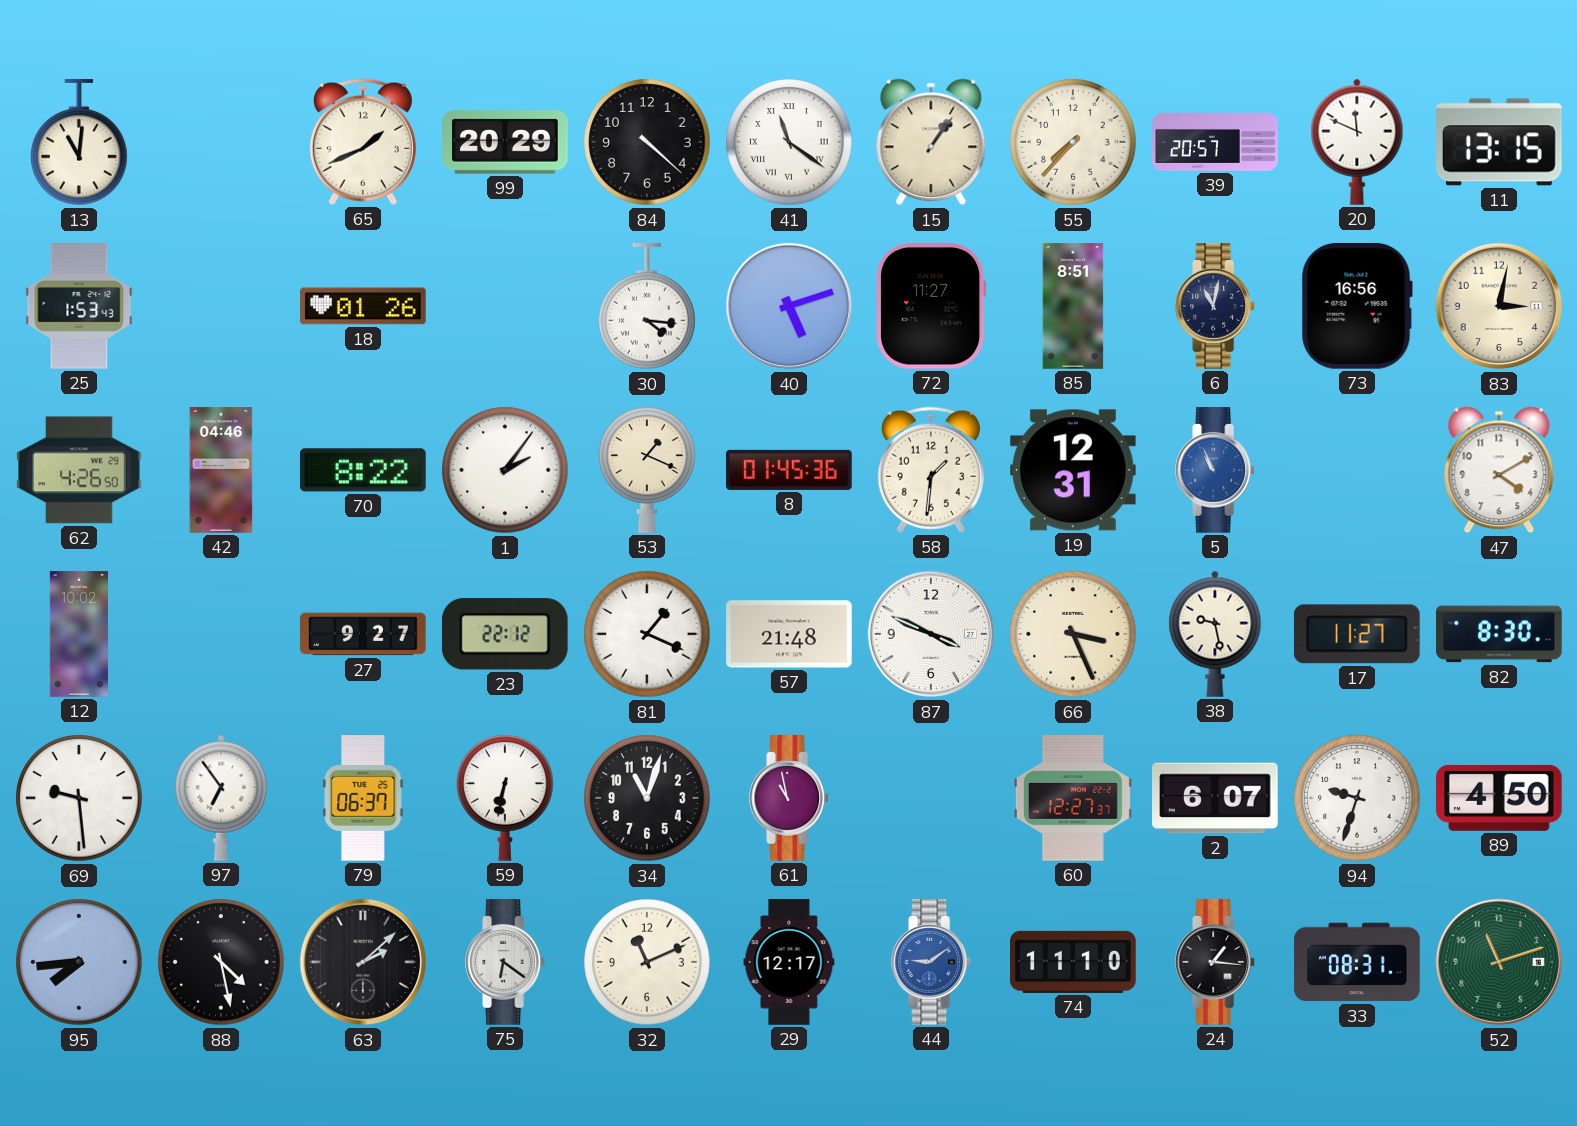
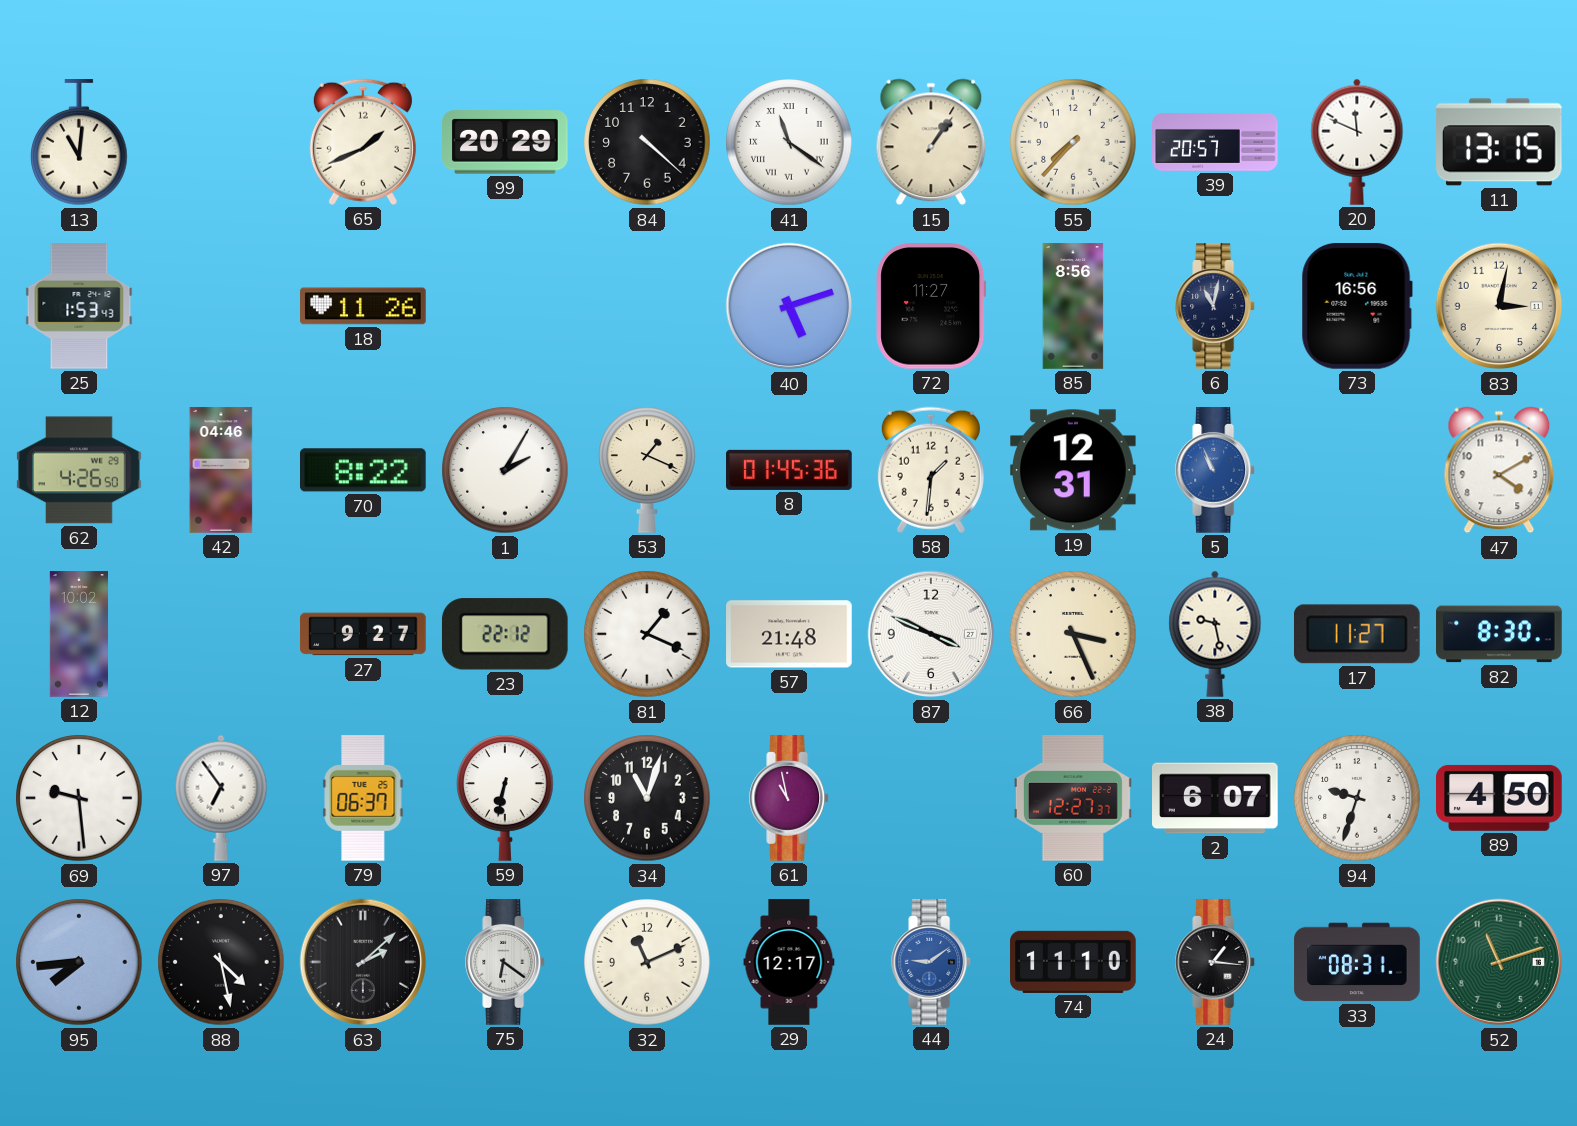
18: 01:26 -> 11:26
30: 4:16 -> none
85: 8:51 -> 8:56
1: 2:06 -> 2:05
